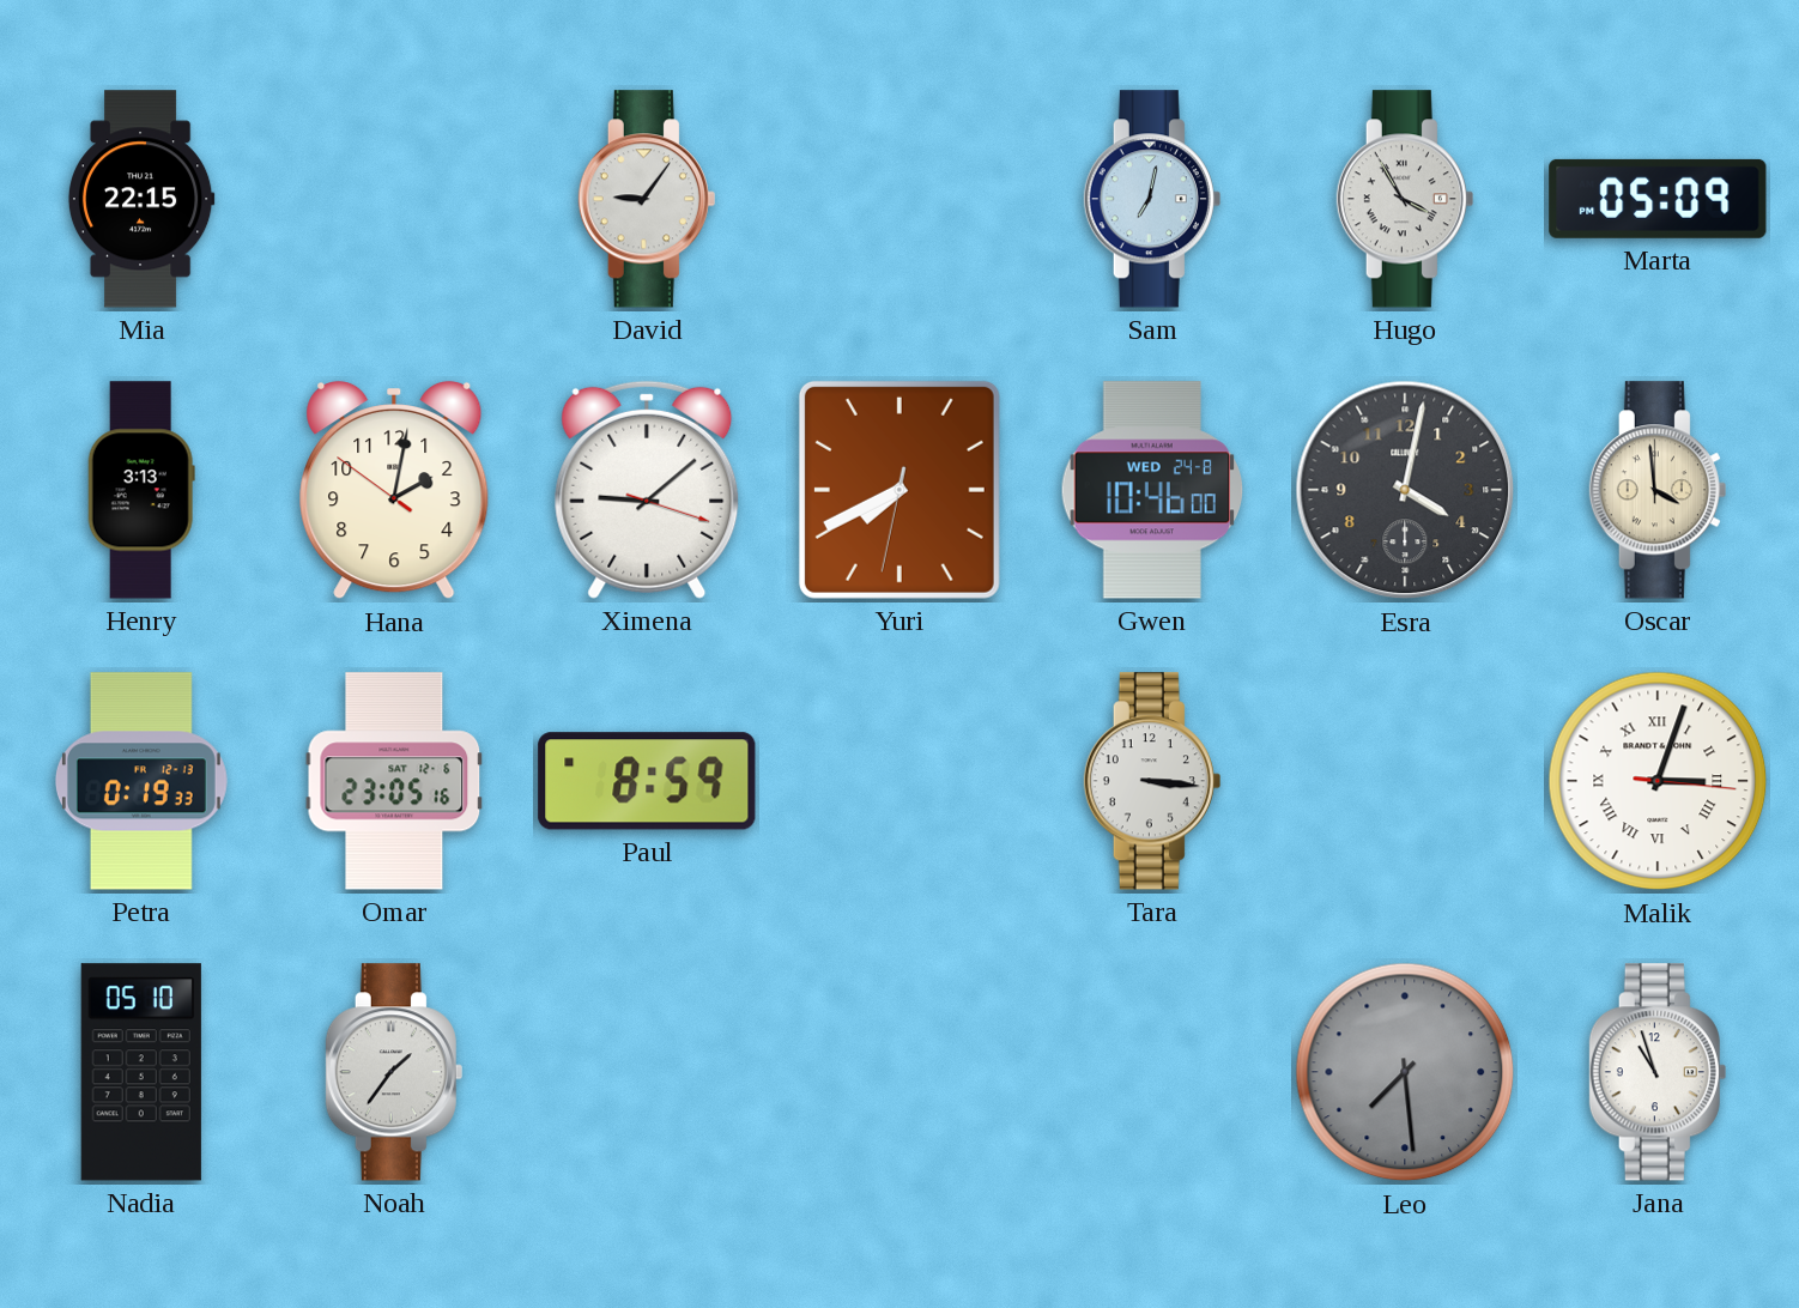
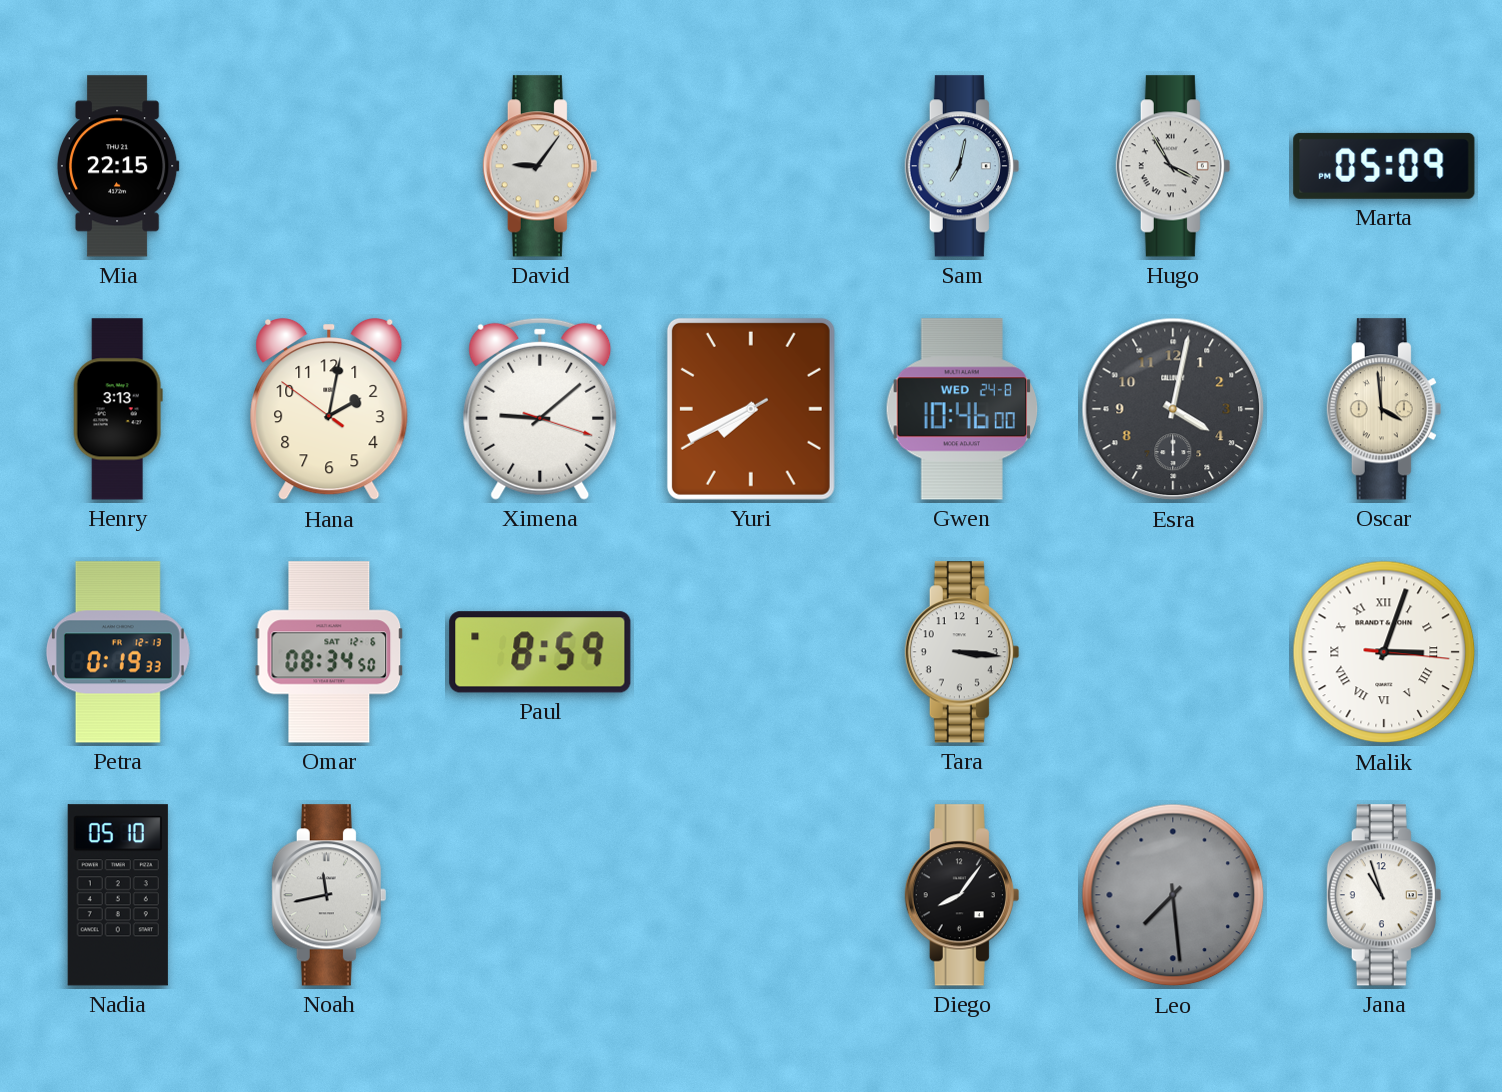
Yuri: 7:40:32 -> 7:40:40
Omar: 23:05 -> 08:34
Noah: 1:36 -> 11:43
Diego: none -> 8:06
